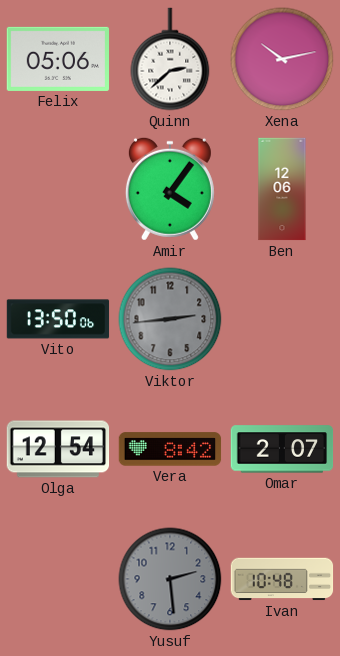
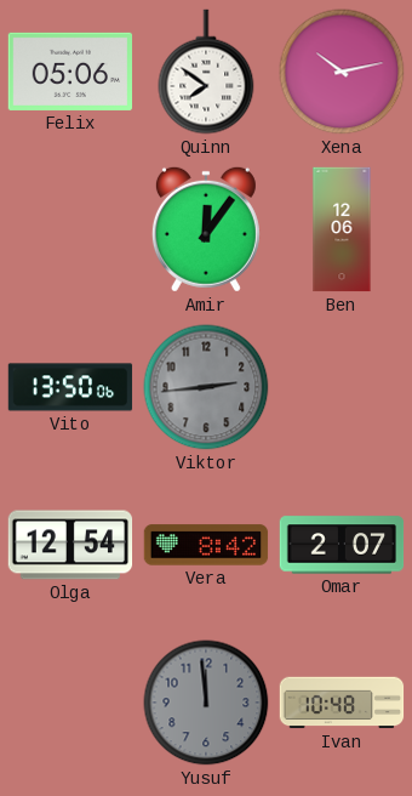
Quinn: 2:38 -> 7:51
Amir: 4:06 -> 12:06
Yusuf: 2:29 -> 11:59
